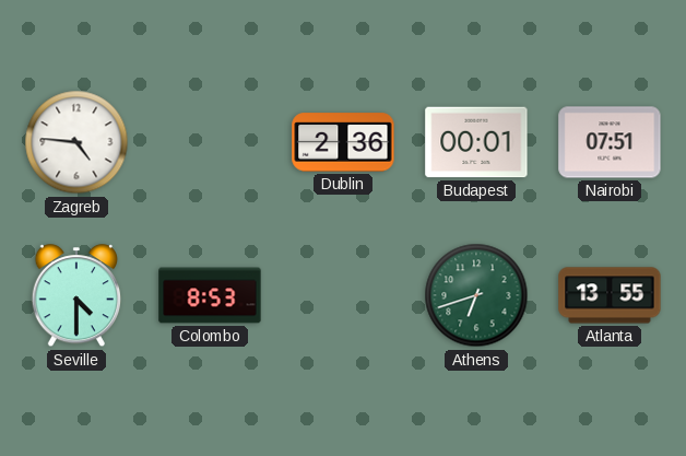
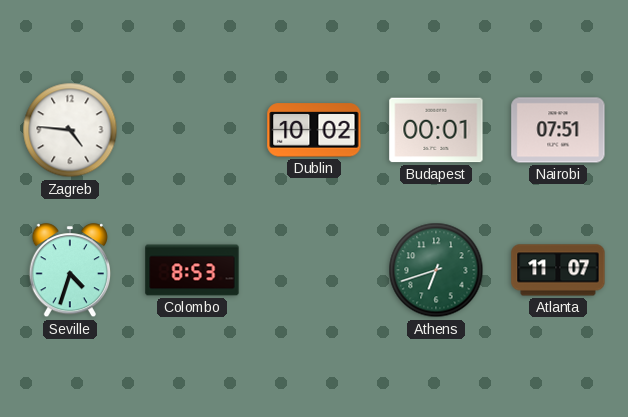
Dublin: 2:36 -> 10:02
Seville: 4:30 -> 4:33
Atlanta: 13:55 -> 11:07
